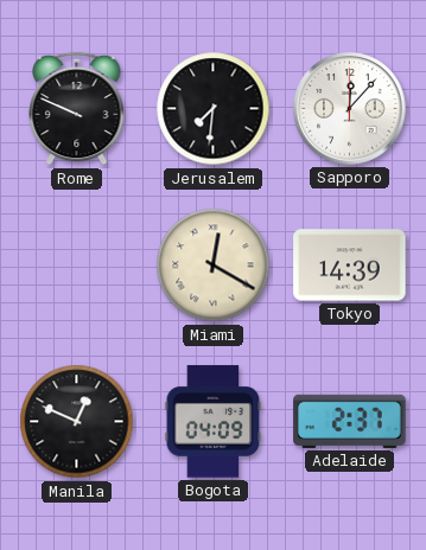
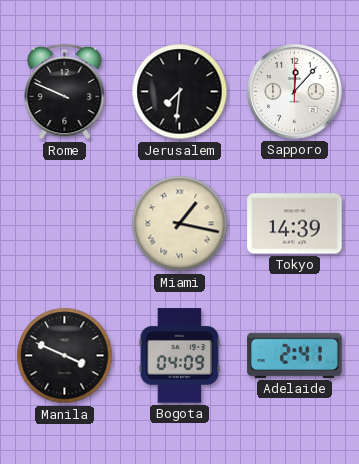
Miami: 12:20 -> 1:17
Manila: 12:49 -> 3:49
Adelaide: 2:37 -> 2:41
